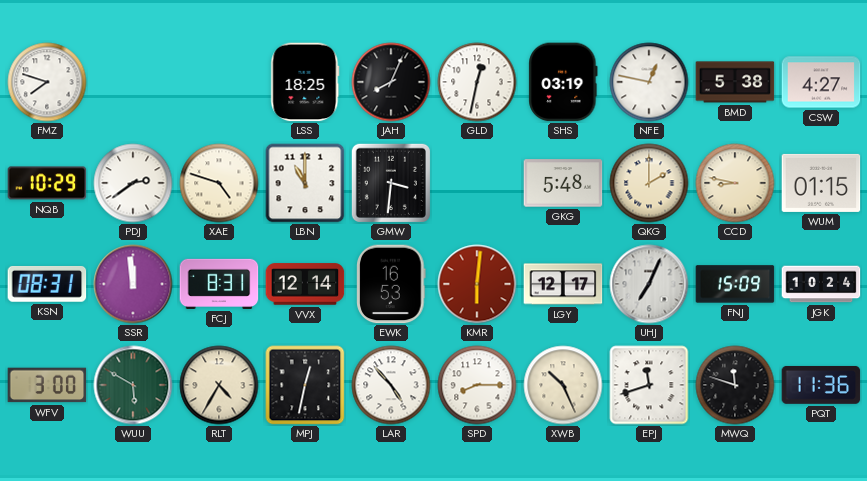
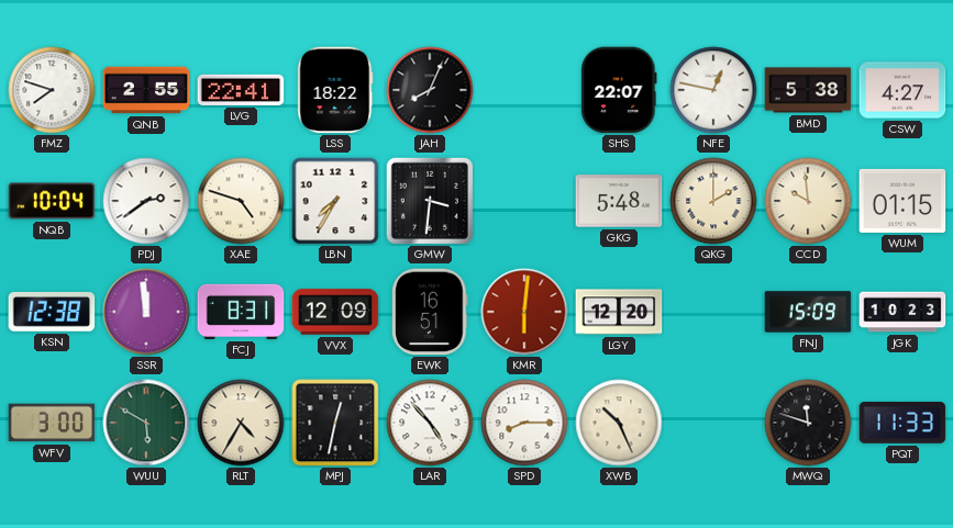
QNB: none -> 2:55
LVG: none -> 22:41
LSS: 18:25 -> 18:22
GLD: 12:32 -> none
SHS: 03:19 -> 22:07
NQB: 10:29 -> 10:04
LBN: 11:00 -> 7:35
CCD: 8:47 -> 9:59
KSN: 08:31 -> 12:38
VVX: 12:14 -> 12:09
EWK: 16:53 -> 16:51
LGY: 12:17 -> 12:20
UHJ: 7:04 -> none
JGK: 10:24 -> 10:23
EPJ: 11:42 -> none
PQT: 11:36 -> 11:33
